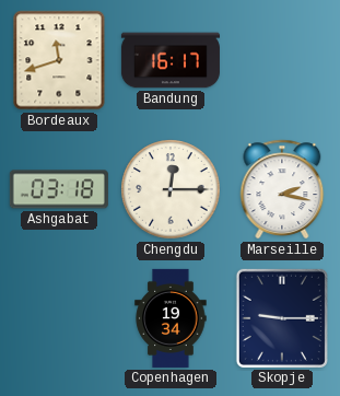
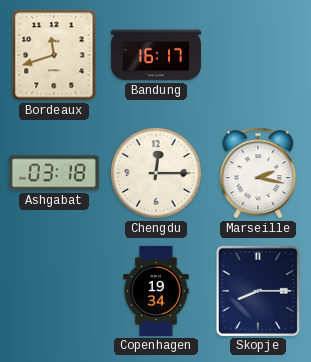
Skopje: 9:15 -> 8:15
